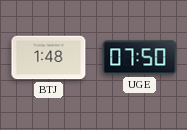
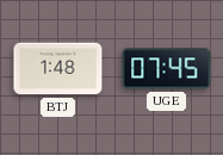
UGE: 07:50 -> 07:45
